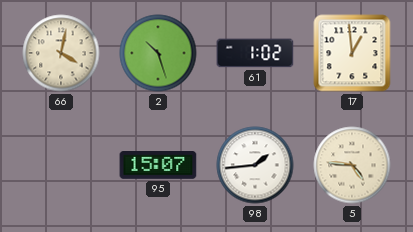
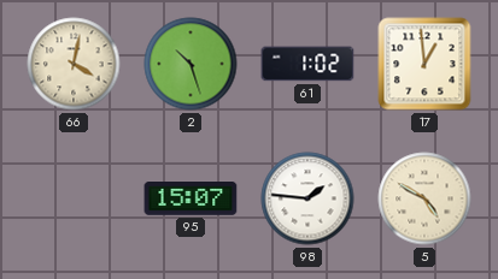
98: 1:44 -> 1:46
5: 4:46 -> 4:50
